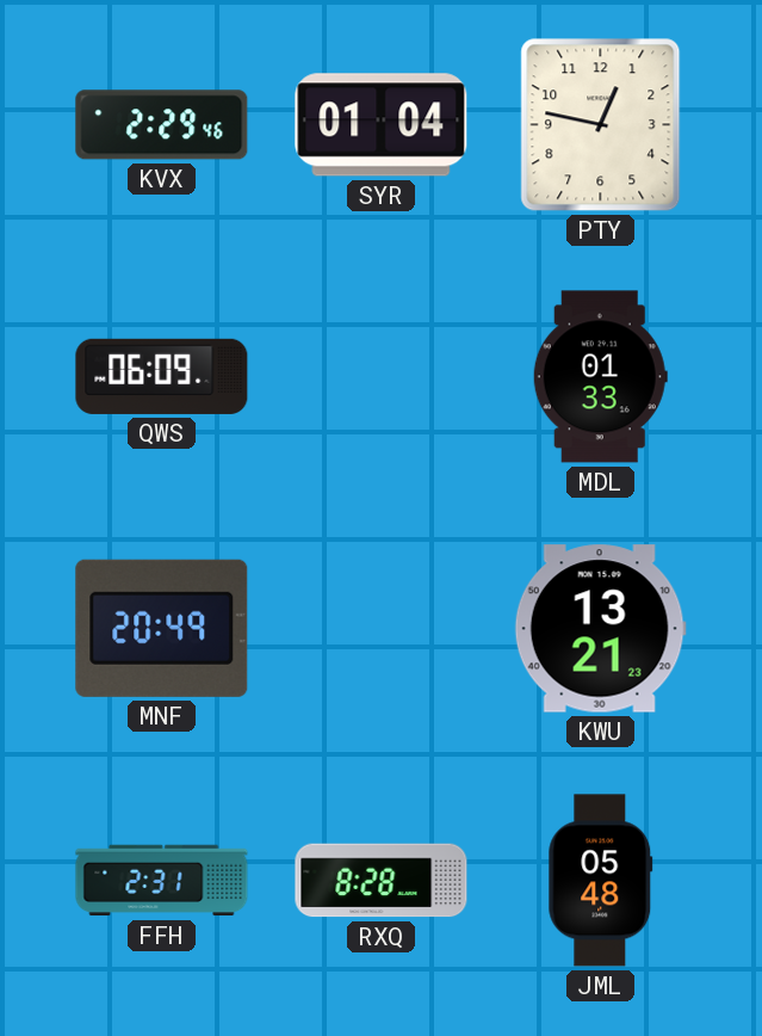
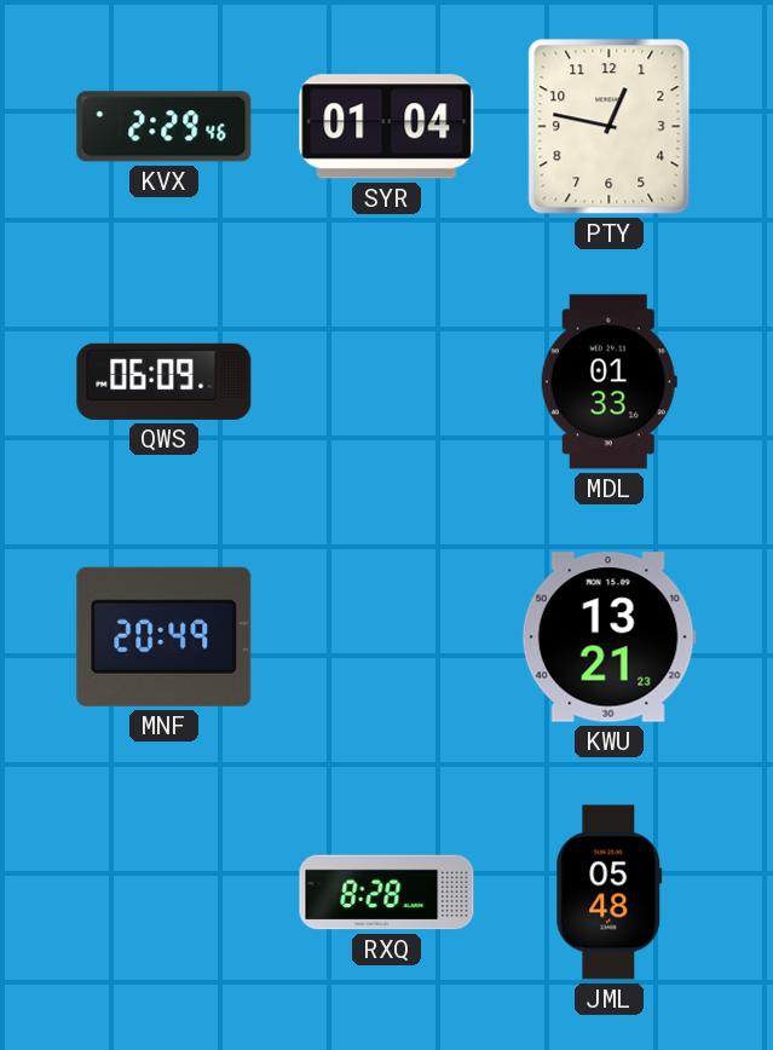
FFH: 2:31 -> none
